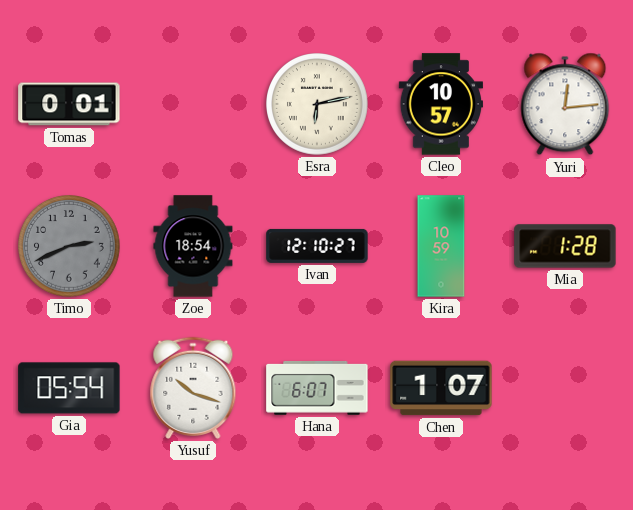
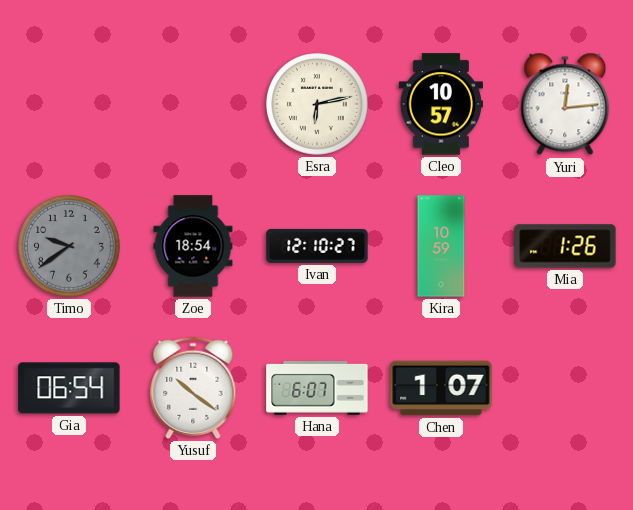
Tomas: 0:01 -> none
Timo: 2:41 -> 9:39
Mia: 1:28 -> 1:26
Gia: 05:54 -> 06:54
Yusuf: 10:18 -> 10:21
